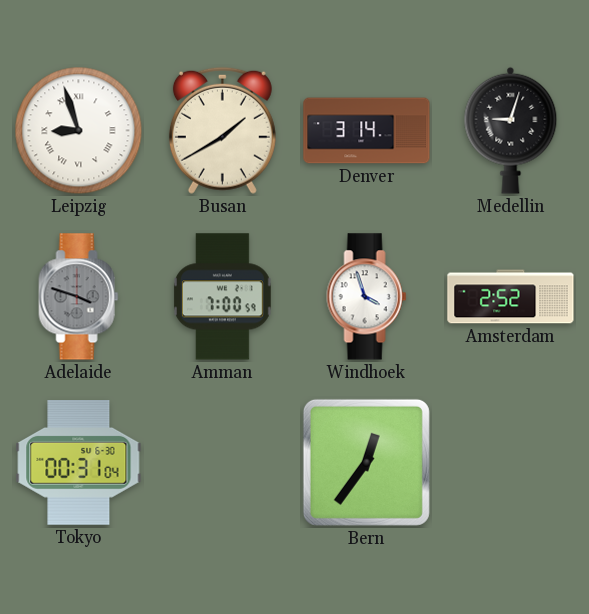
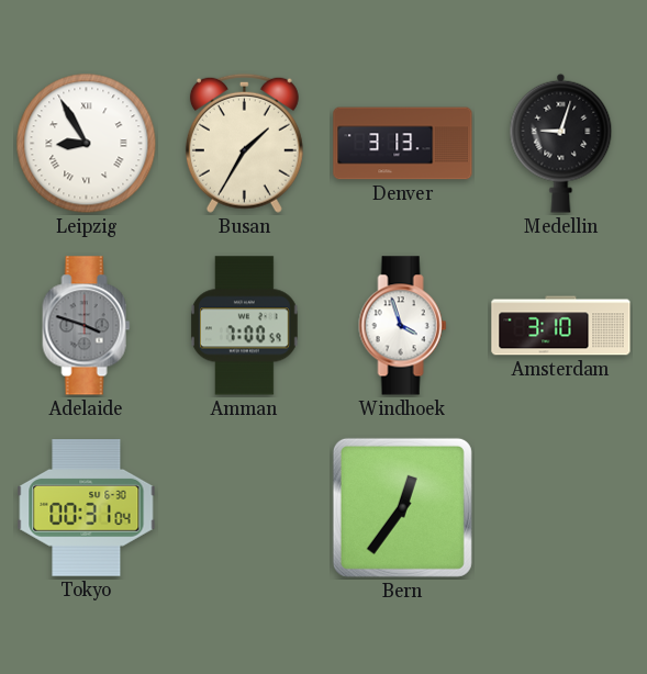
Leipzig: 8:57 -> 8:55
Busan: 1:40 -> 1:35
Denver: 3:14 -> 3:13
Amsterdam: 2:52 -> 3:10
